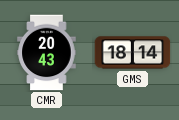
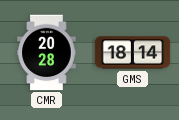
CMR: 20:43 -> 20:28
